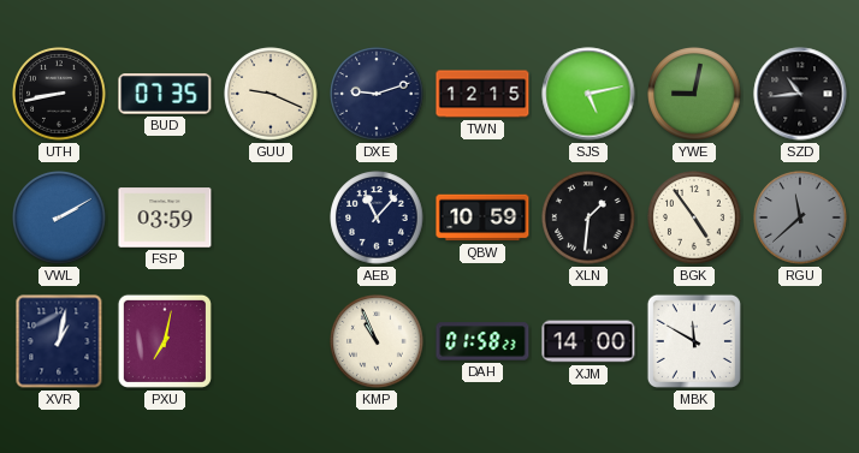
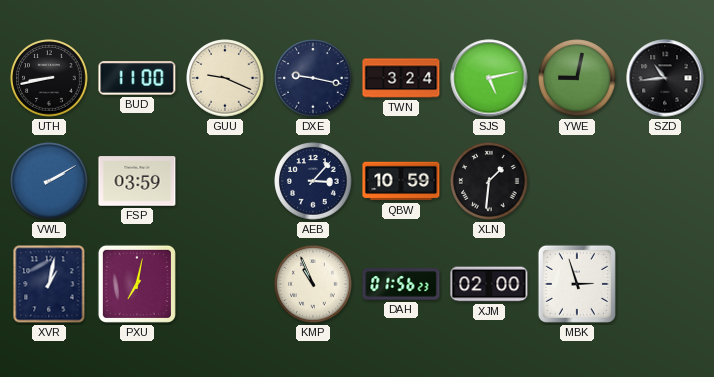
BUD: 07:35 -> 11:00
DXE: 9:12 -> 9:17
TWN: 12:15 -> 3:24
AEB: 11:07 -> 3:07
BGK: 4:54 -> none
RGU: 11:38 -> none
DAH: 01:58 -> 01:56
XJM: 14:00 -> 02:00
MBK: 11:50 -> 2:57
